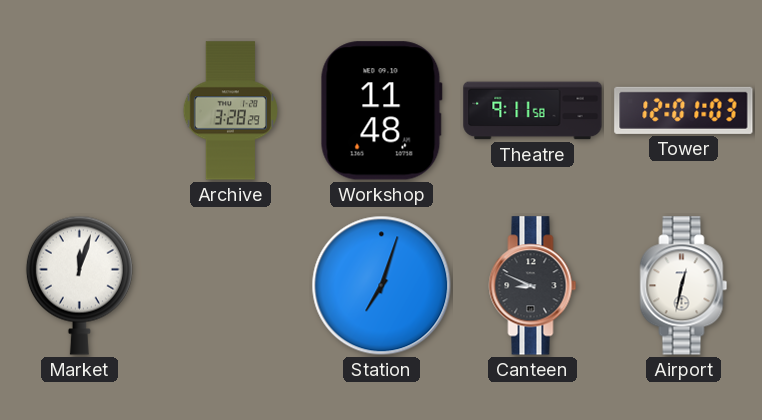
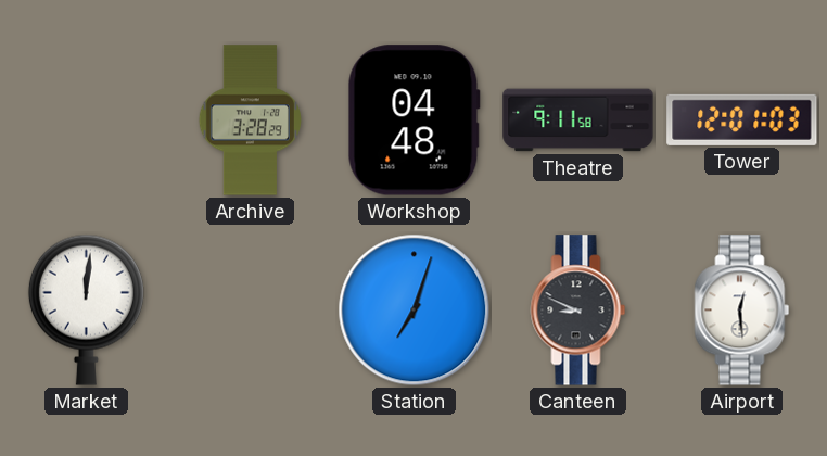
Workshop: 11:48 -> 04:48
Market: 12:03 -> 12:01
Airport: 12:32 -> 12:29
